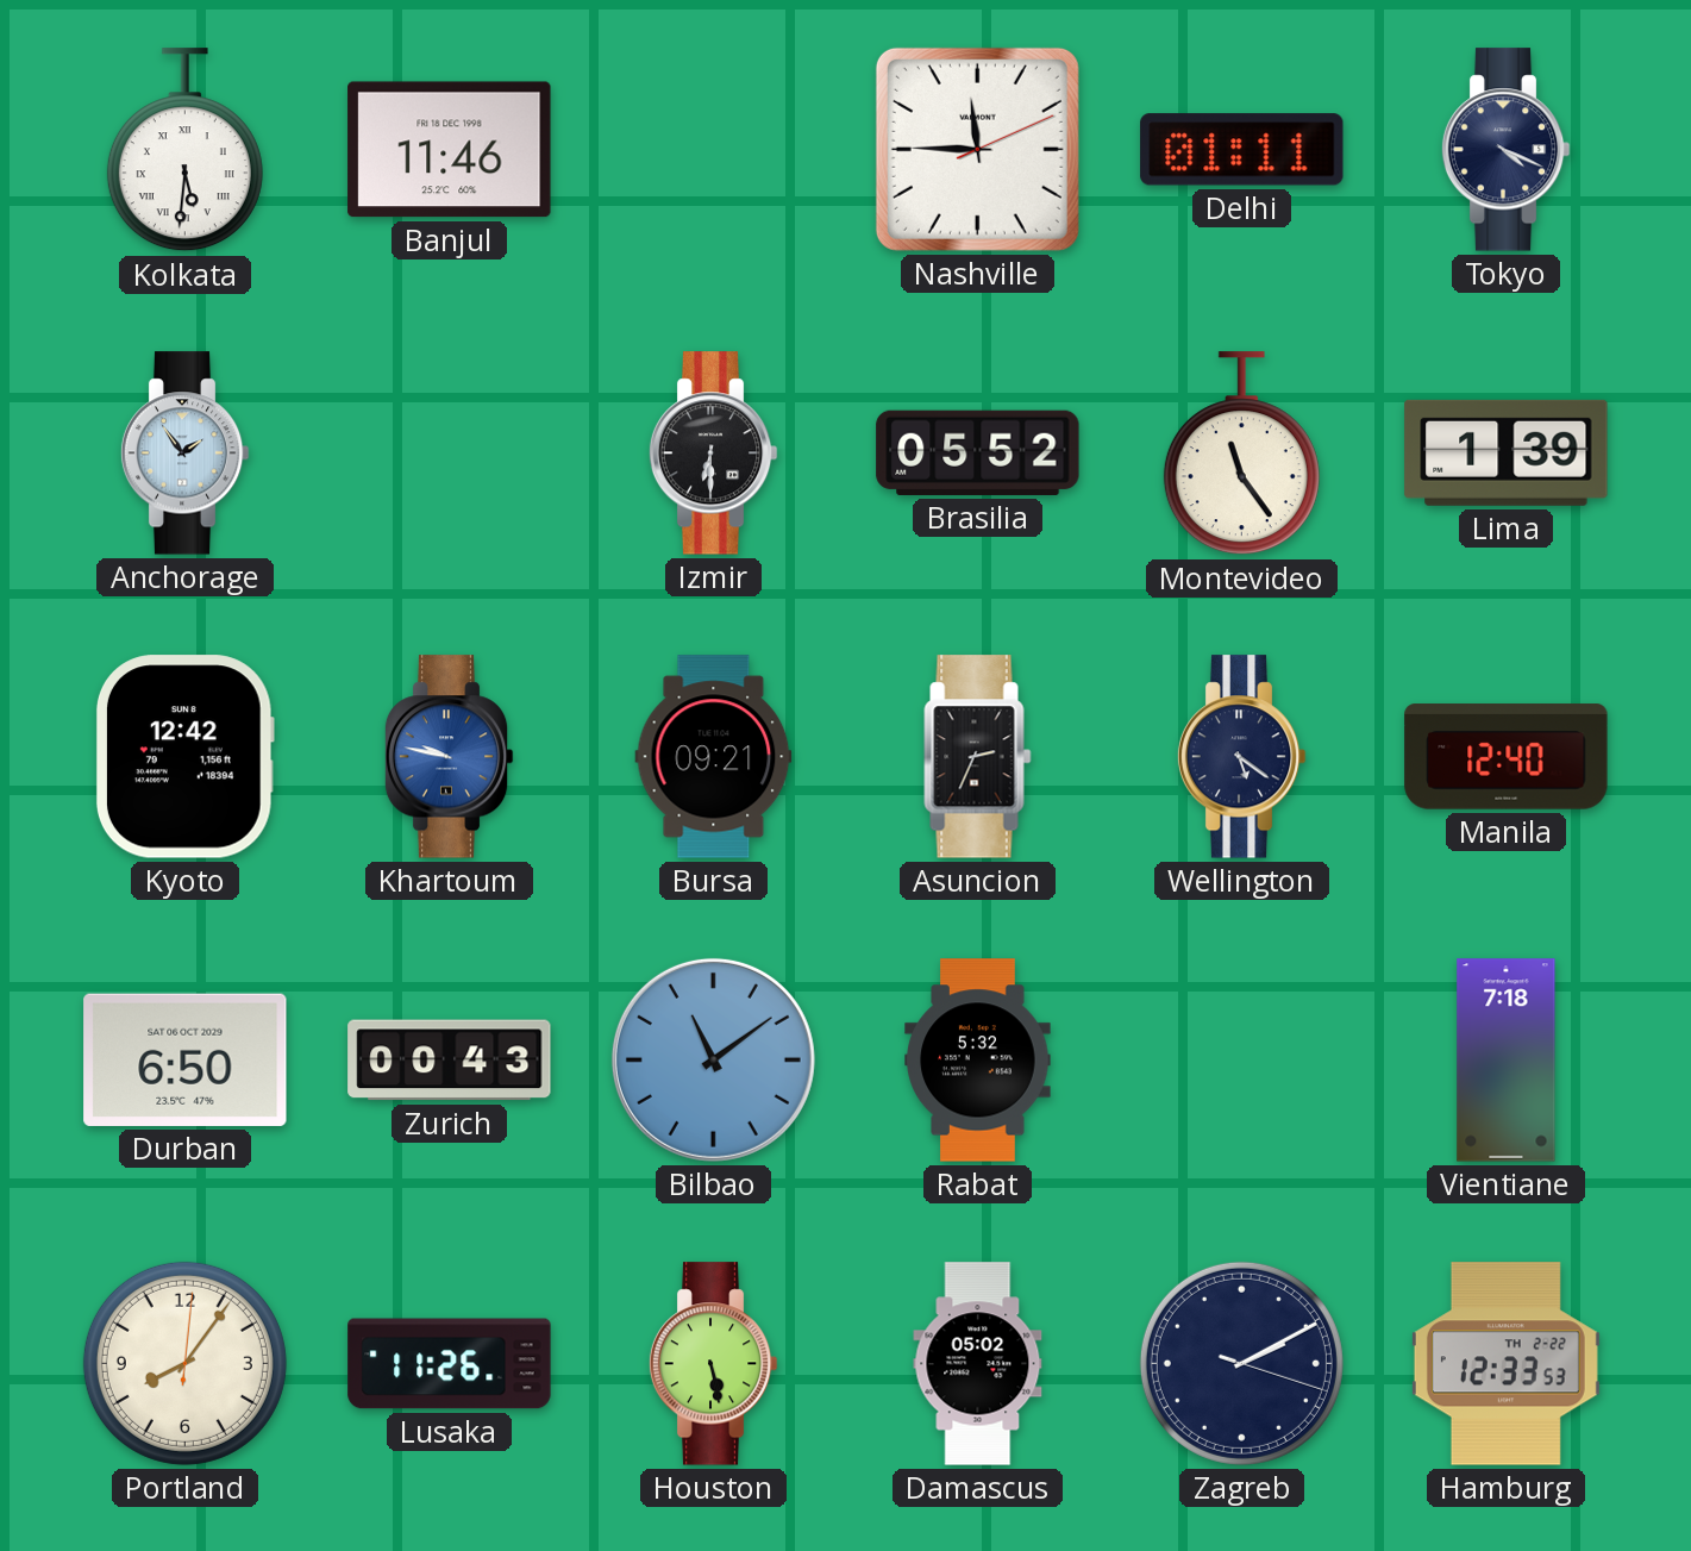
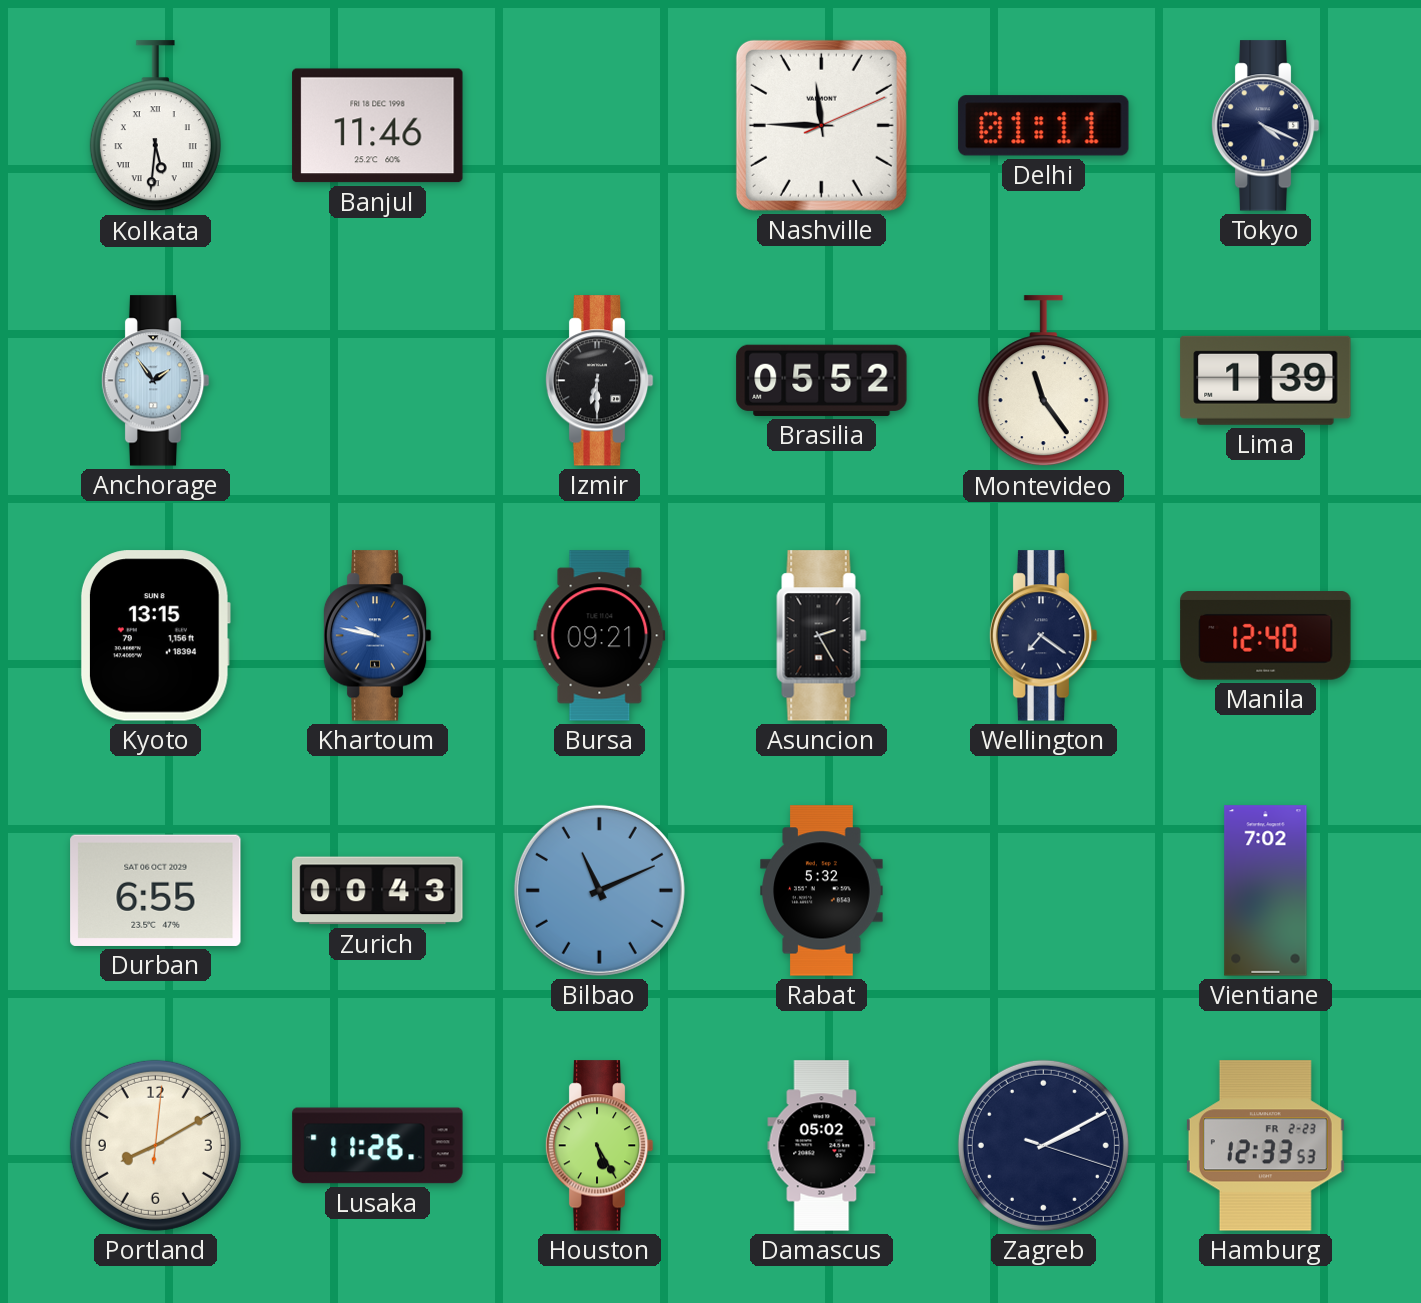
Kyoto: 12:42 -> 13:15
Asuncion: 2:34 -> 2:25
Wellington: 5:21 -> 7:21
Durban: 6:50 -> 6:55
Bilbao: 11:09 -> 11:11
Vientiane: 7:18 -> 7:02
Portland: 8:06 -> 8:10
Houston: 5:28 -> 5:25
Hamburg date: TH 2-22 -> FR 2-23
